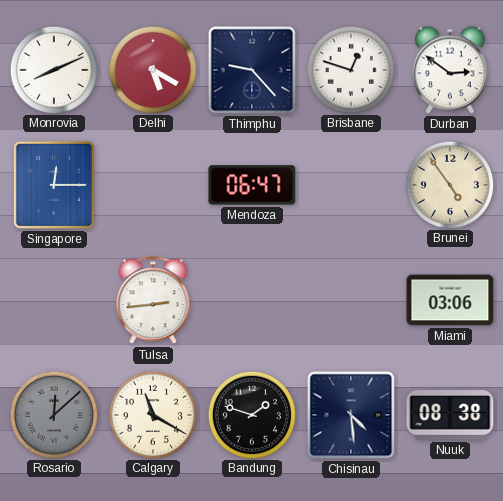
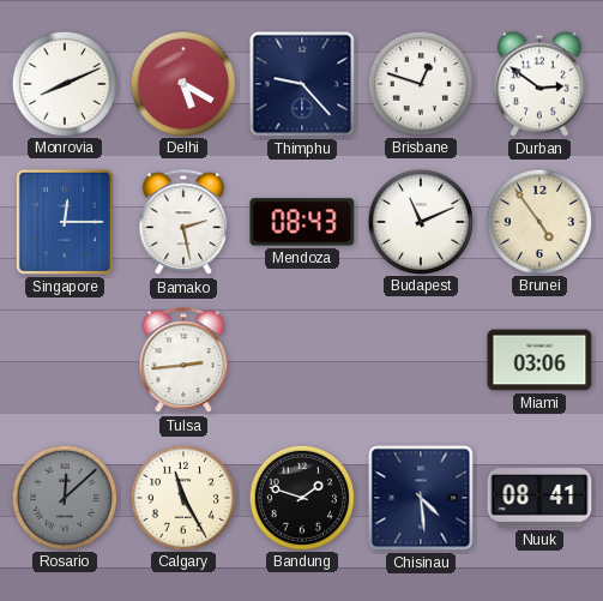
Bamako: none -> 2:28
Mendoza: 06:47 -> 08:43
Budapest: none -> 11:11
Calgary: 11:20 -> 11:25
Nuuk: 08:38 -> 08:41
